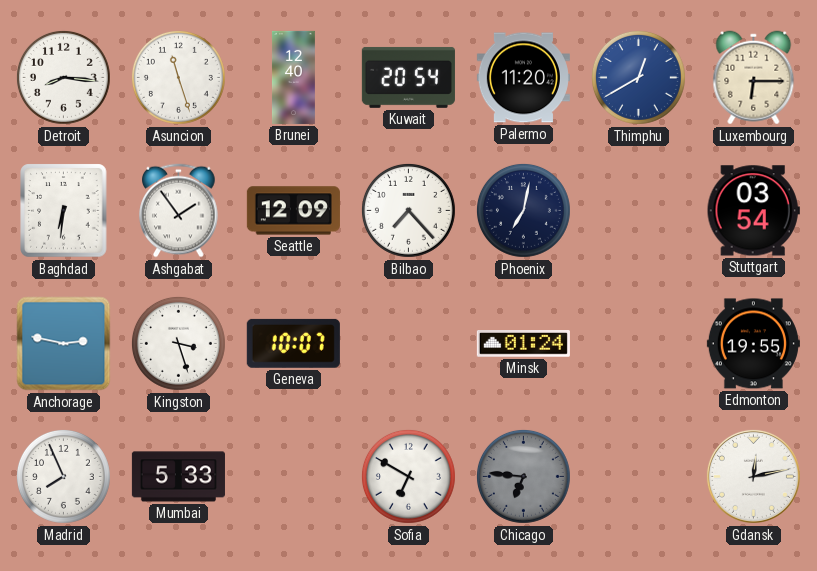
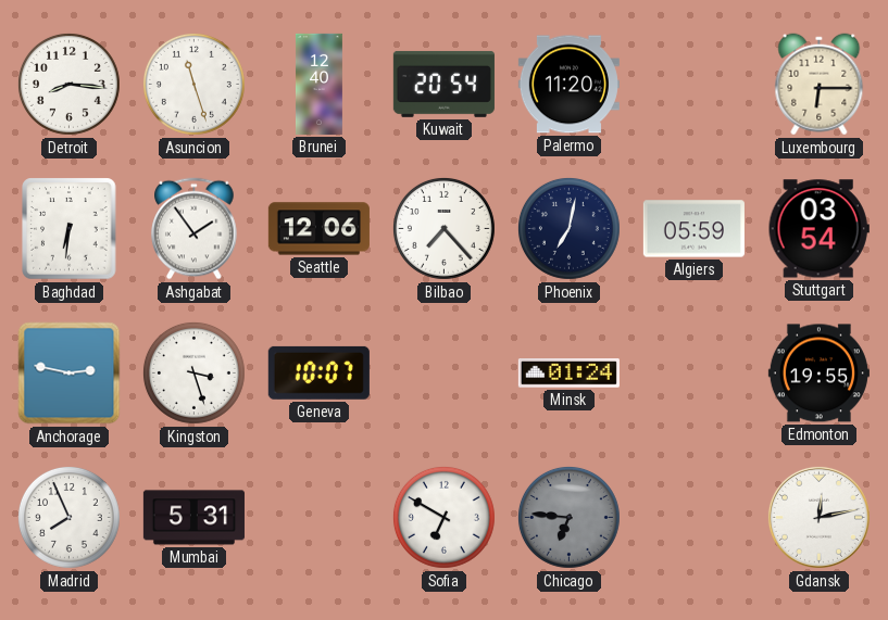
Thimphu: 12:40 -> none
Seattle: 12:09 -> 12:06
Algiers: none -> 05:59
Mumbai: 5:33 -> 5:31
